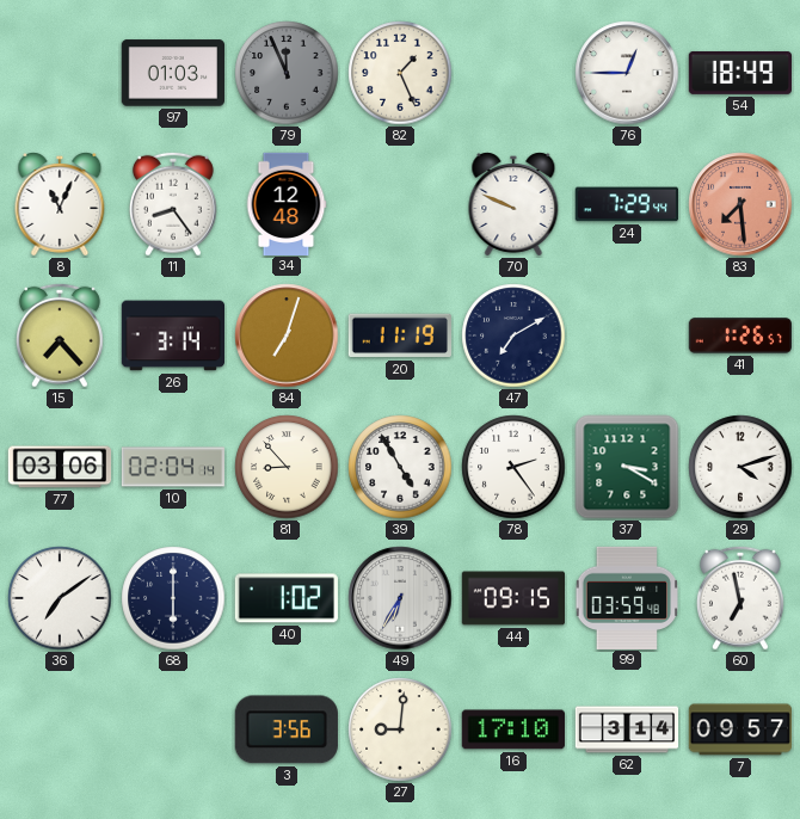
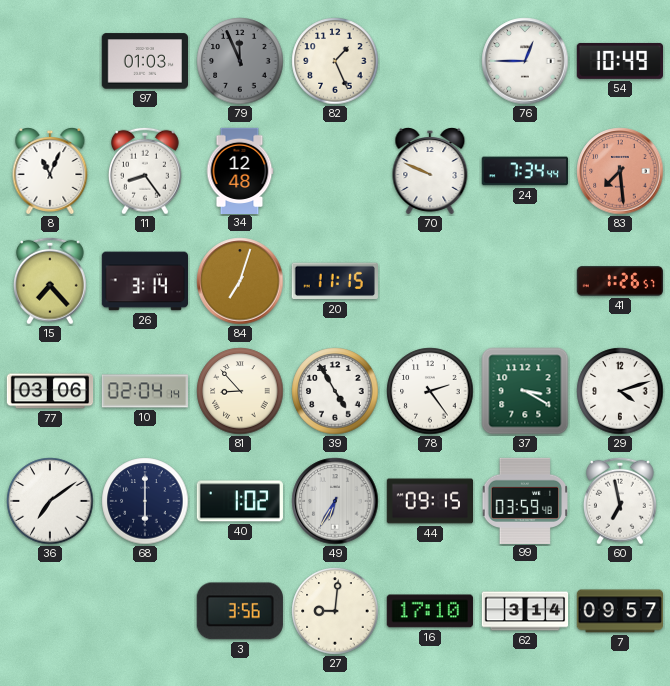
54: 18:49 -> 10:49
24: 7:29 -> 7:34
20: 11:19 -> 11:15
47: 7:10 -> none
